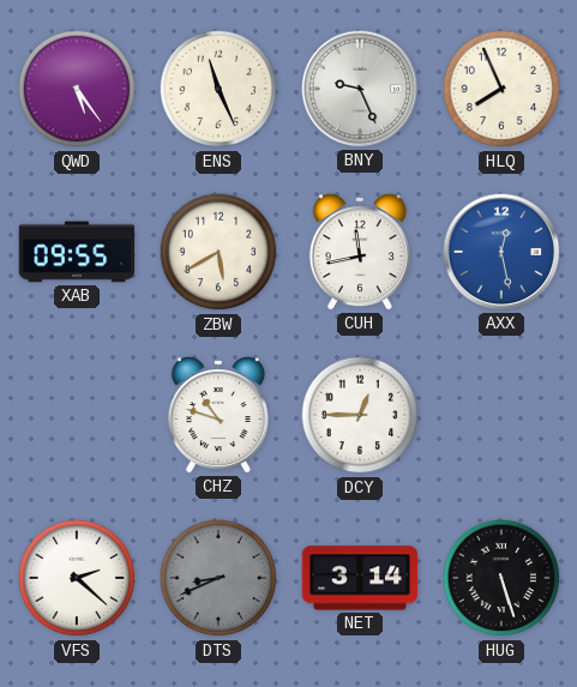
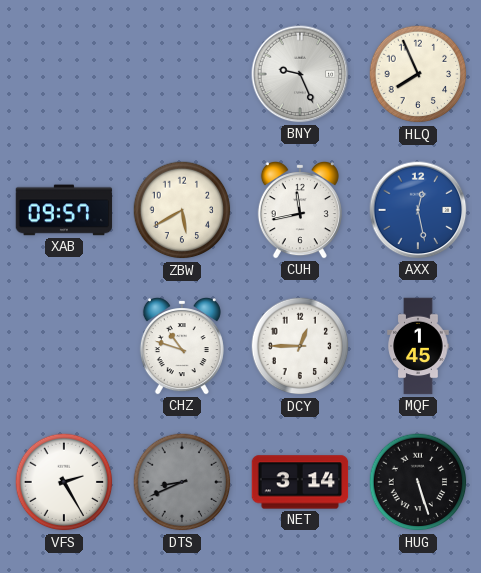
QWD: 5:24 -> none
ENS: 11:26 -> none
XAB: 09:55 -> 09:57
MQF: none -> 1:45
VFS: 2:22 -> 2:25
